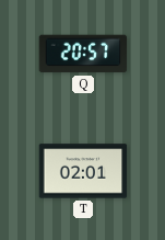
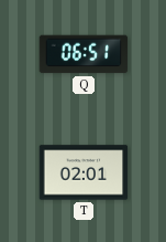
Q: 20:57 -> 06:51
